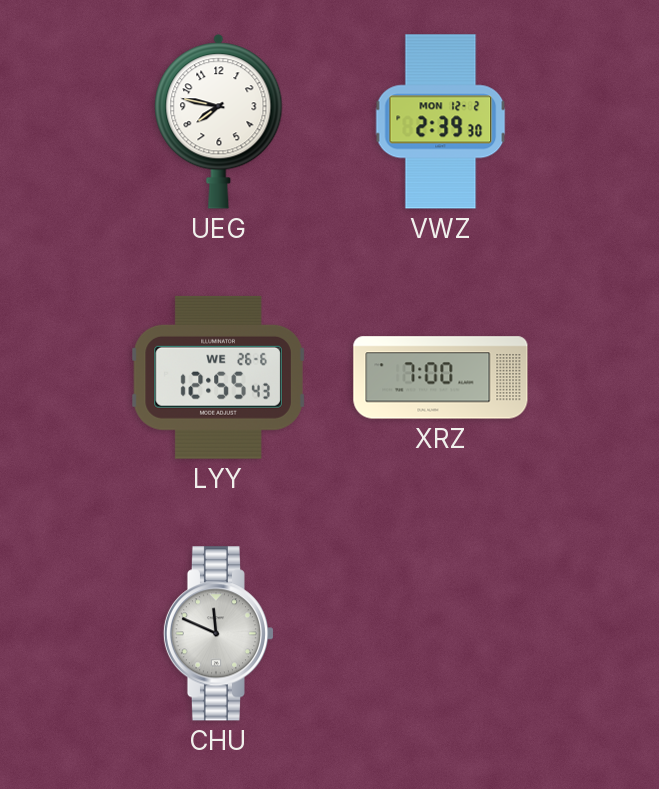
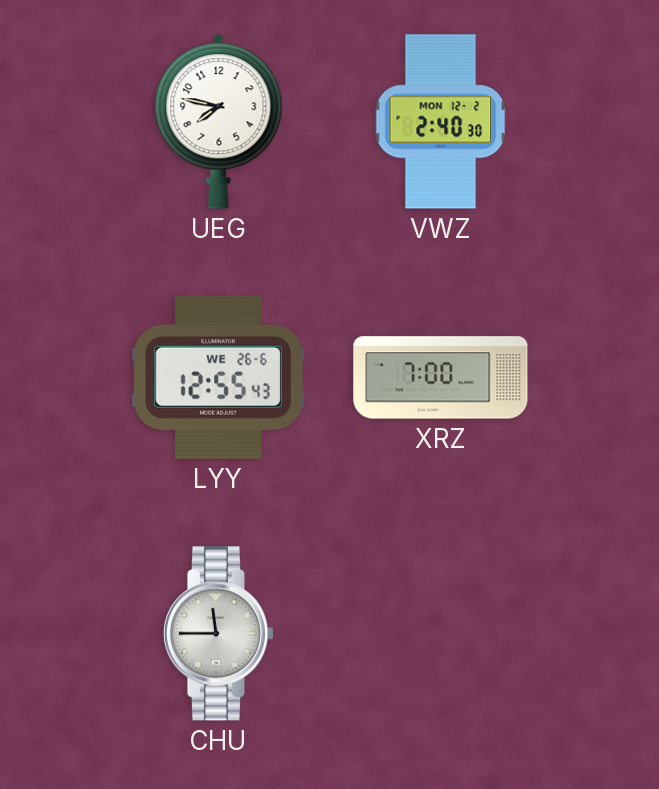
VWZ: 2:39 -> 2:40
CHU: 11:49 -> 11:45
